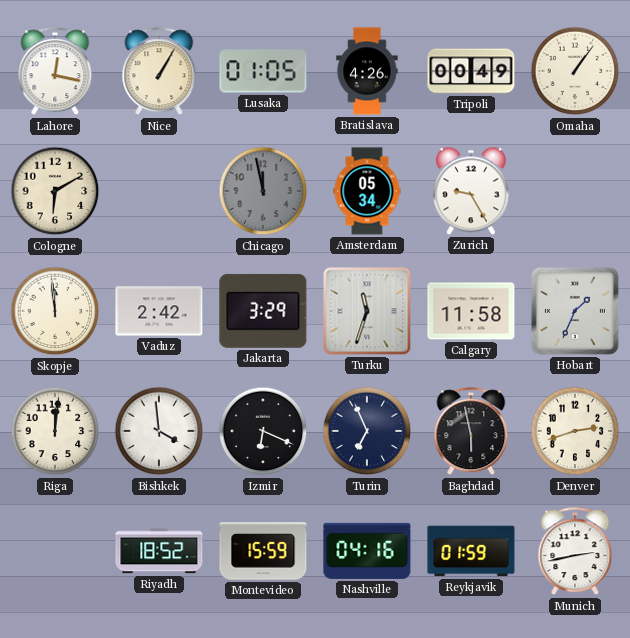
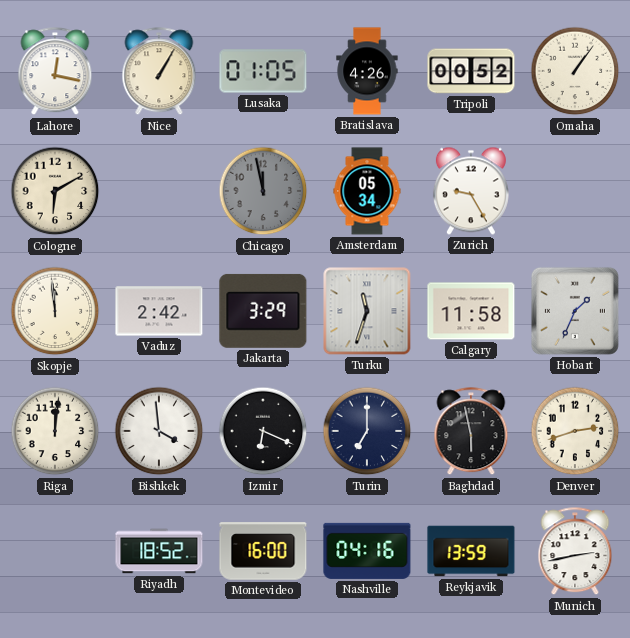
Tripoli: 00:49 -> 00:52
Turin: 6:56 -> 7:00
Montevideo: 15:59 -> 16:00
Reykjavik: 01:59 -> 13:59
